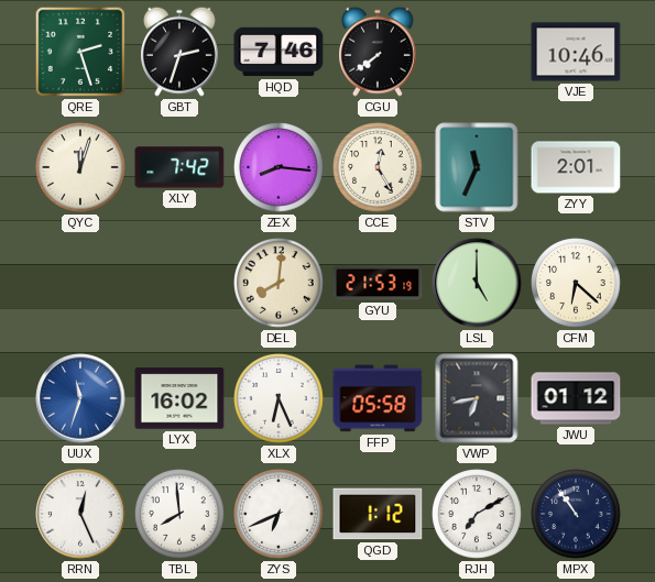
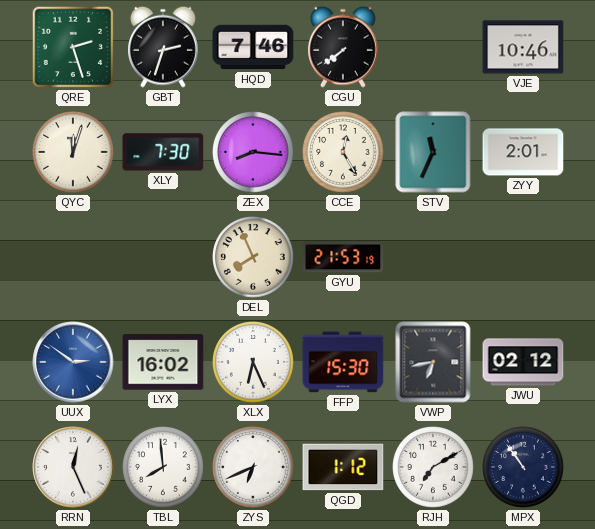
XLY: 7:42 -> 7:30
DEL: 8:01 -> 7:56
LSL: 5:00 -> none
CFM: 6:22 -> none
UUX: 11:33 -> 2:51
FFP: 05:58 -> 15:30
JWU: 01:12 -> 02:12
